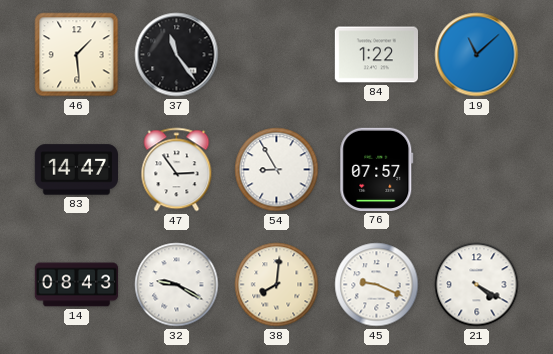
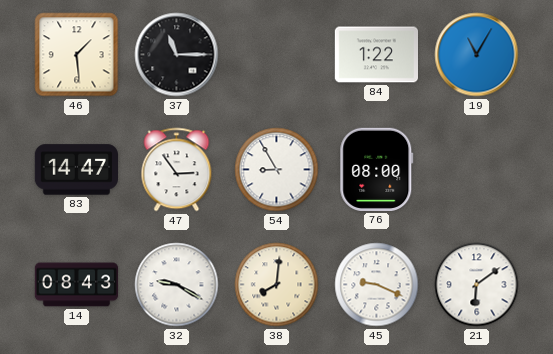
37: 11:24 -> 11:15
19: 11:08 -> 11:05
76: 07:57 -> 08:00
21: 4:20 -> 6:09
